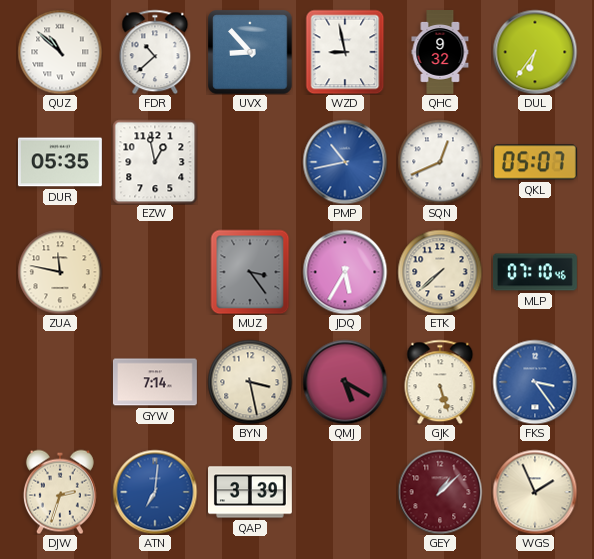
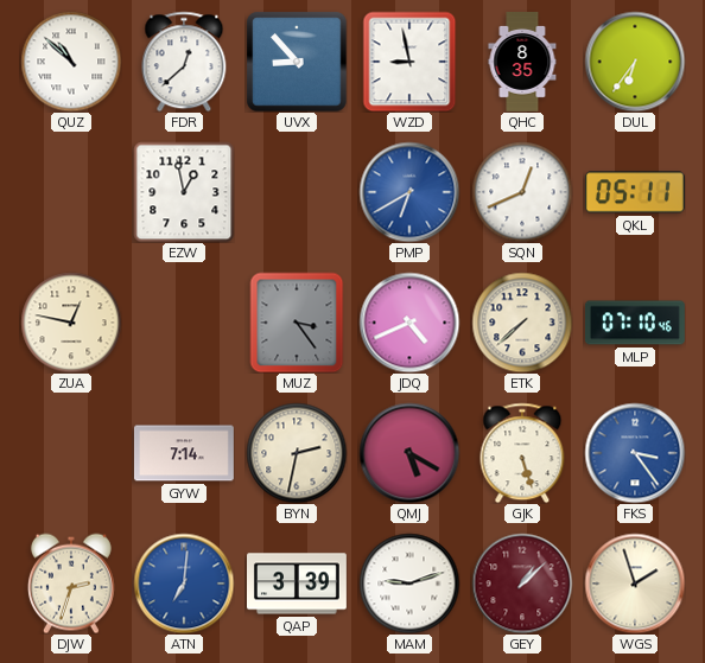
FDR: 10:38 -> 12:38
QHC: 9:32 -> 8:35
DUR: 05:35 -> none
PMP: 10:43 -> 6:40
QKL: 05:07 -> 05:11
ZUA: 11:47 -> 12:47
JDQ: 5:35 -> 4:41
BYN: 3:28 -> 2:32
MAM: none -> 9:12
WGS: 1:56 -> 1:57
